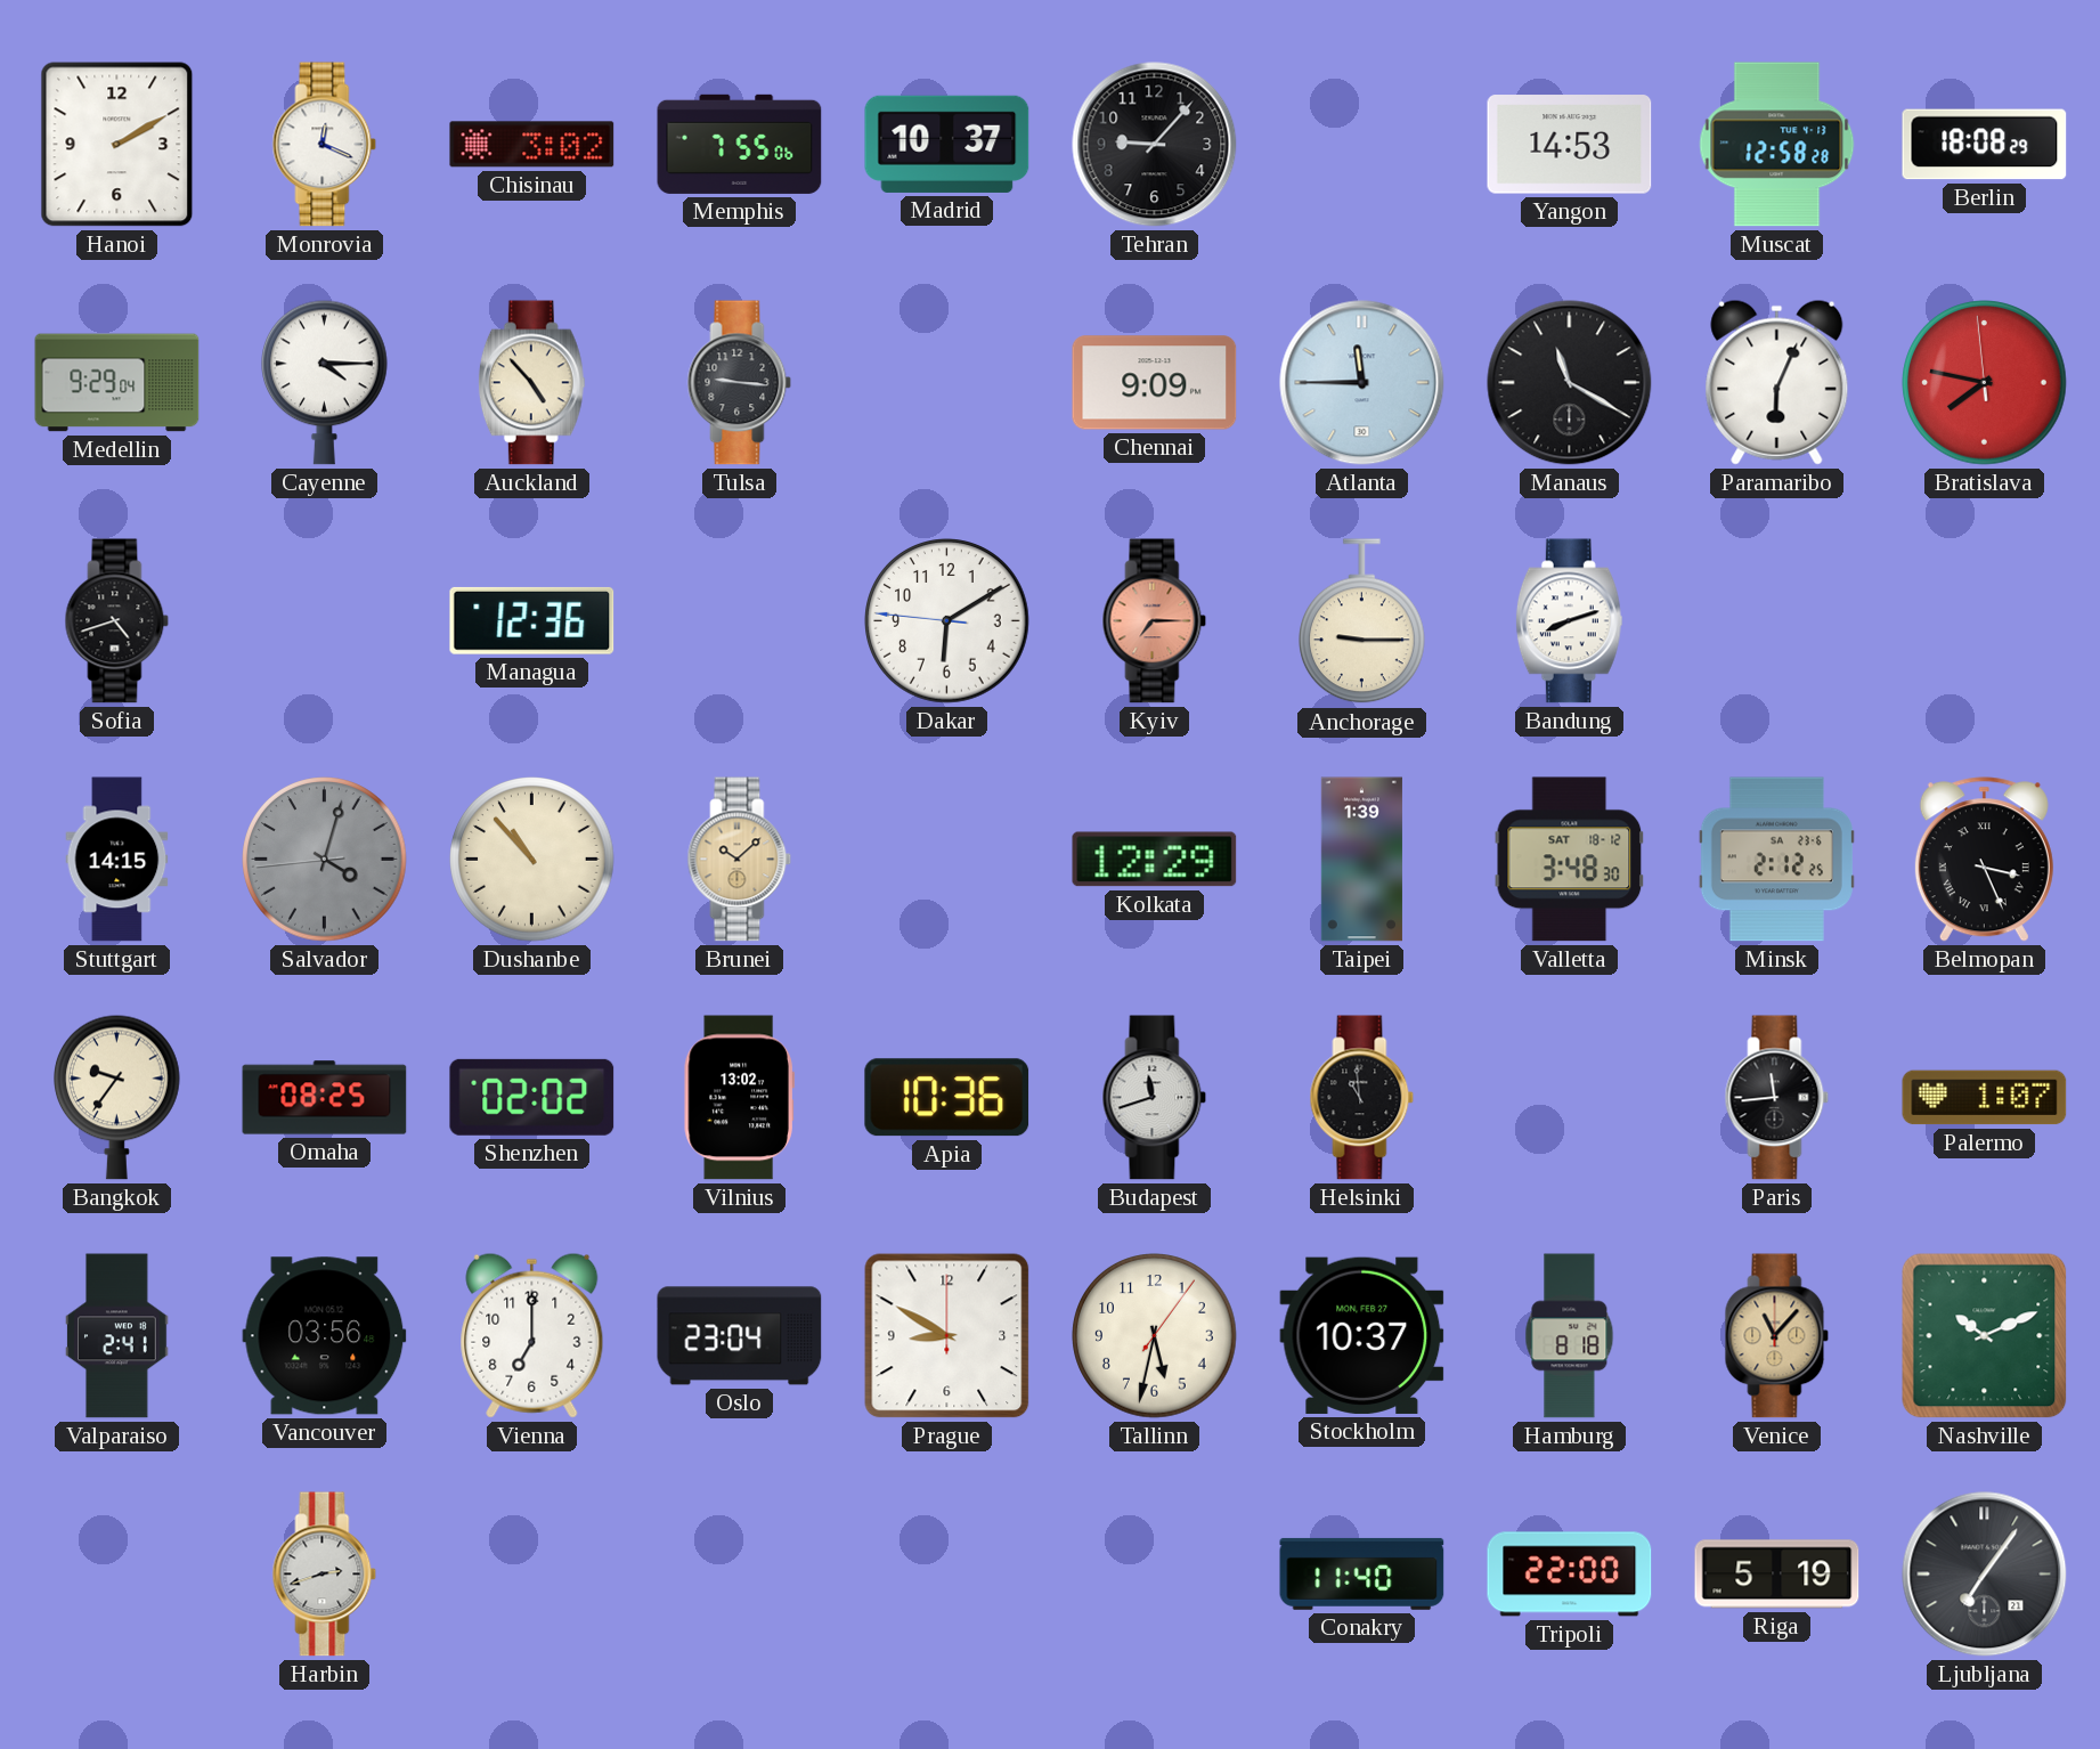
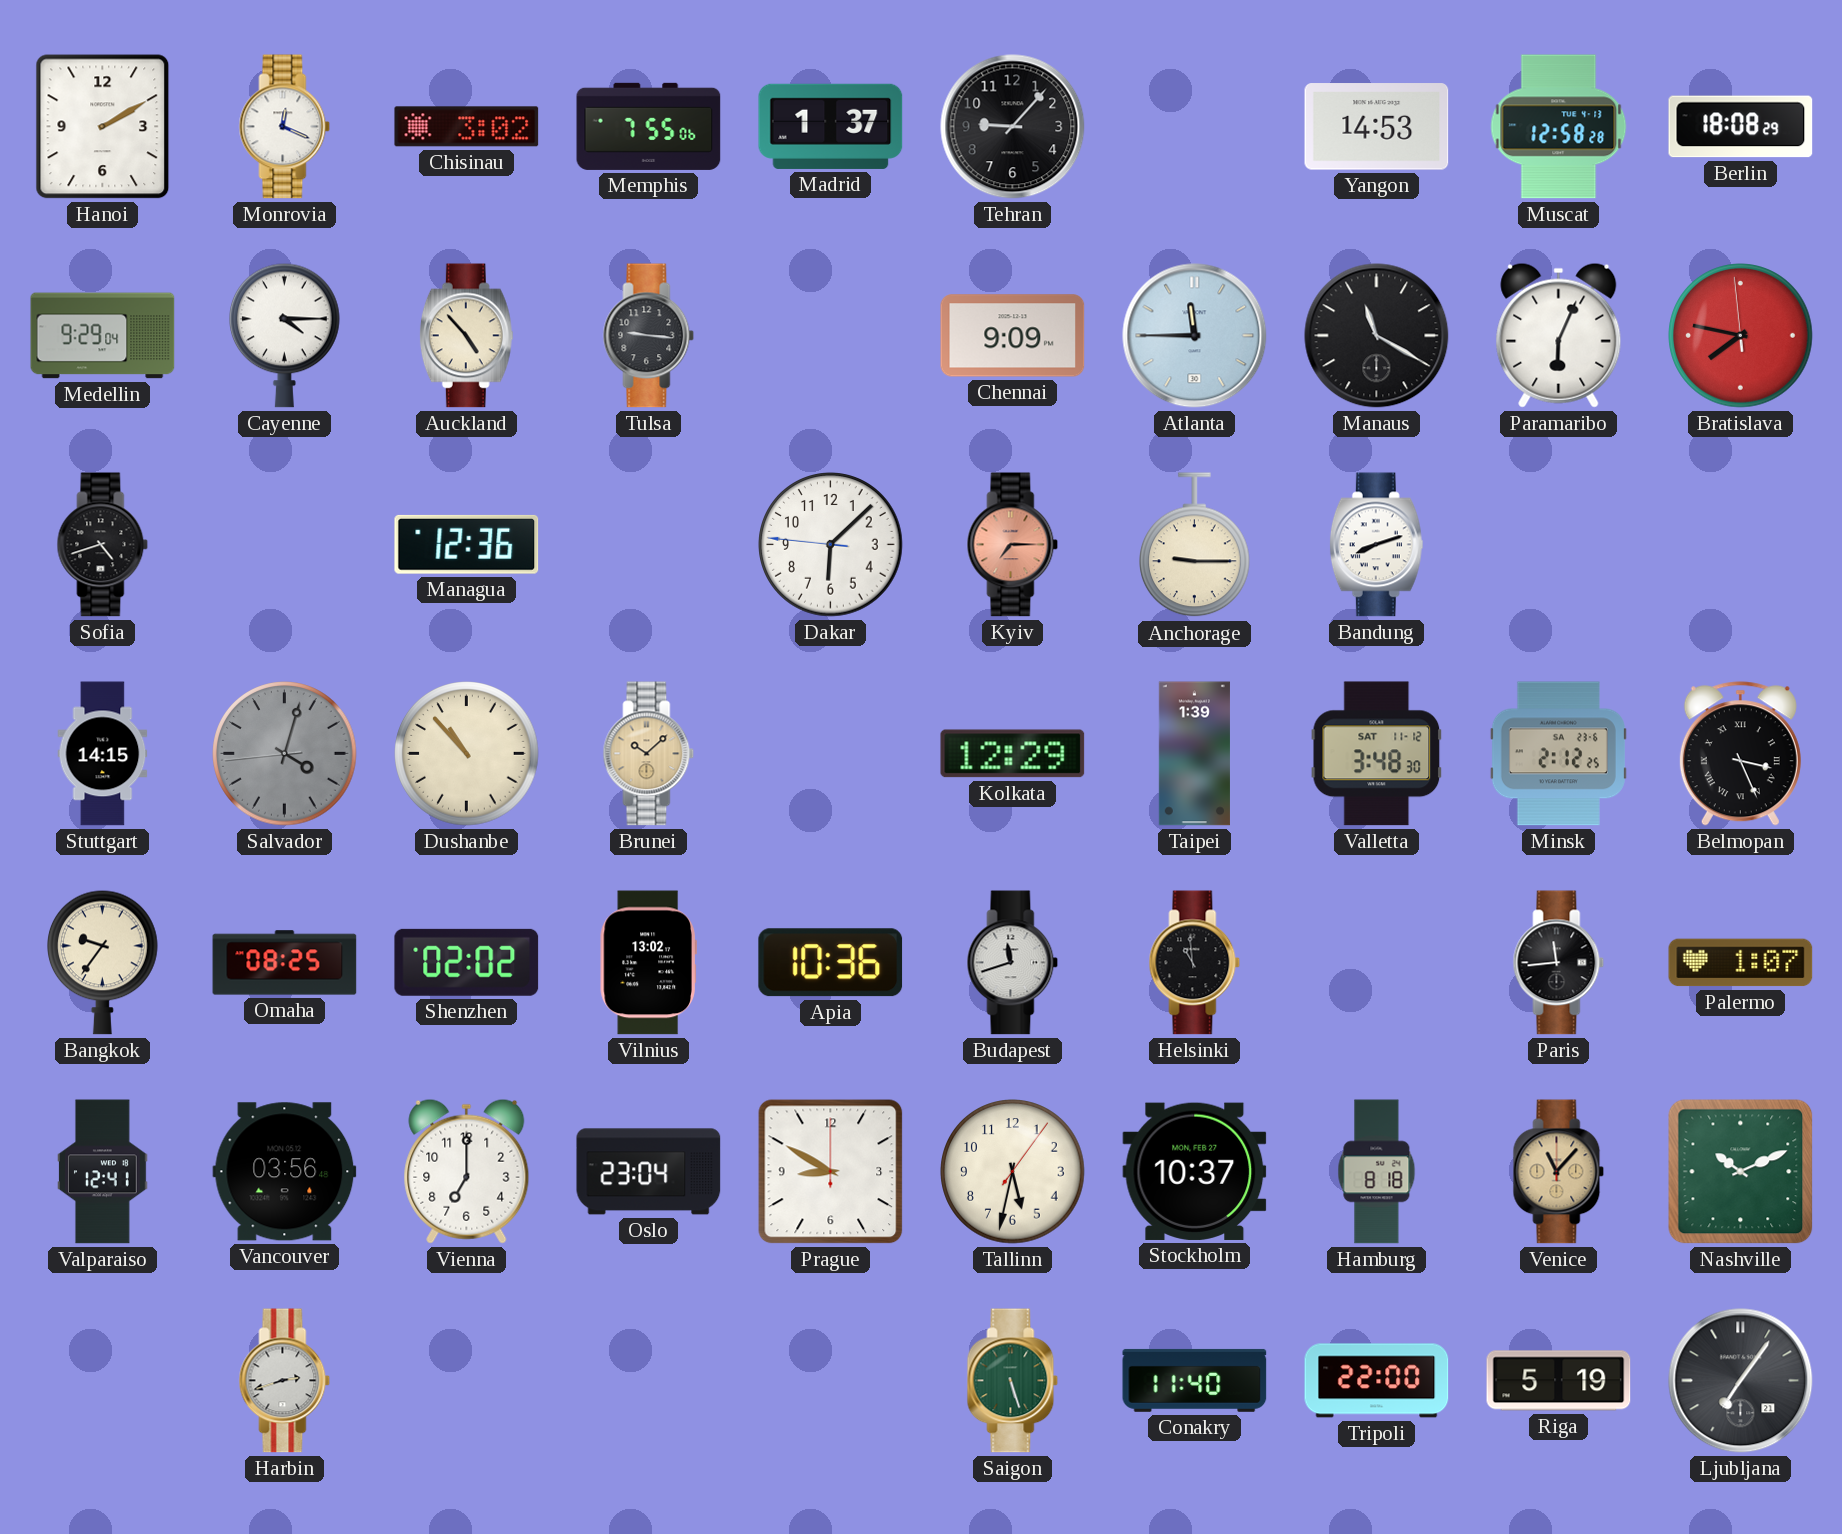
Madrid: 10:37 -> 1:37
Dakar: 6:09 -> 6:07
Valletta date: SAT 18-12 -> SAT 11-12
Valparaiso: 2:41 -> 12:41
Saigon: none -> 5:27
